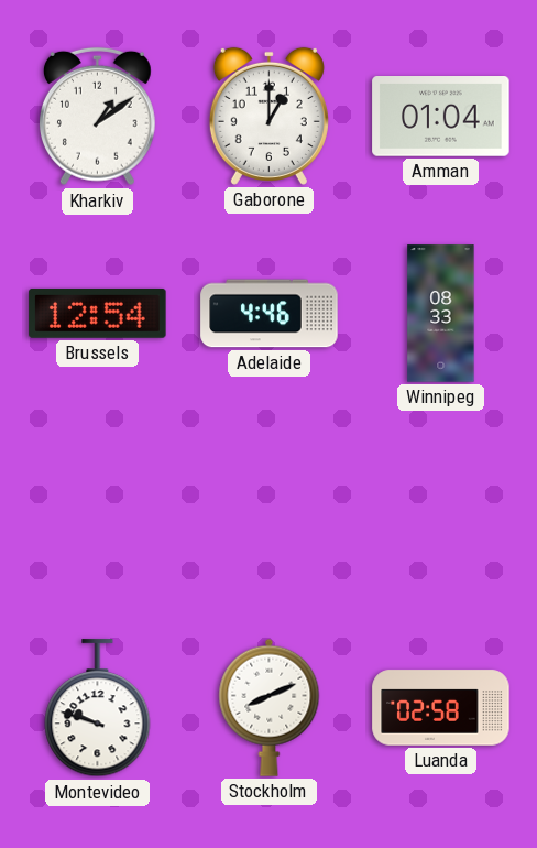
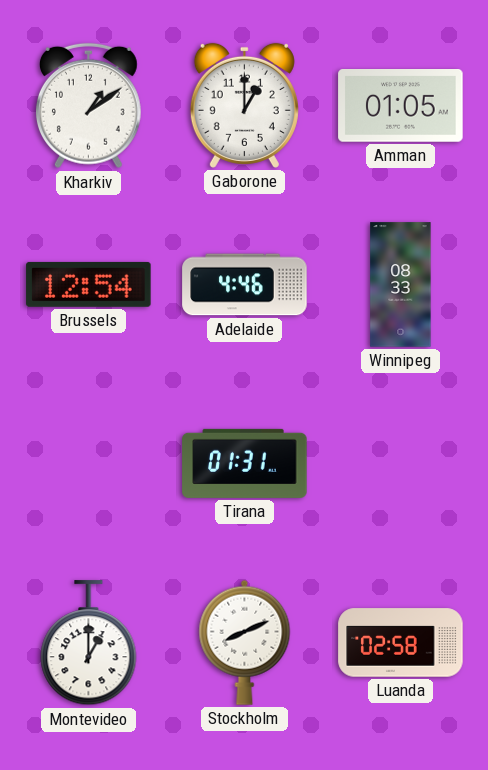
Amman: 01:04 -> 01:05
Tirana: none -> 01:31
Montevideo: 9:48 -> 1:00
